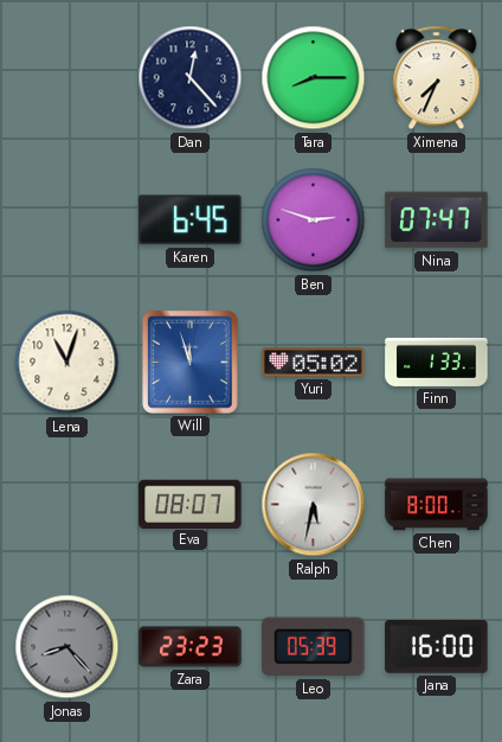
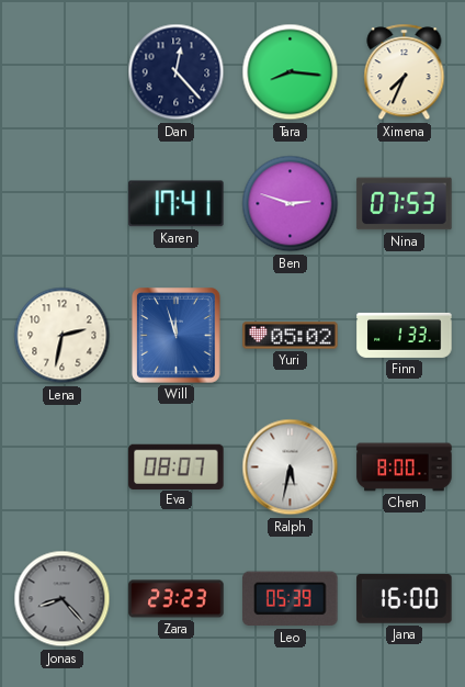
Tara: 8:15 -> 8:16
Karen: 6:45 -> 17:41
Nina: 07:47 -> 07:53
Lena: 11:03 -> 2:32
